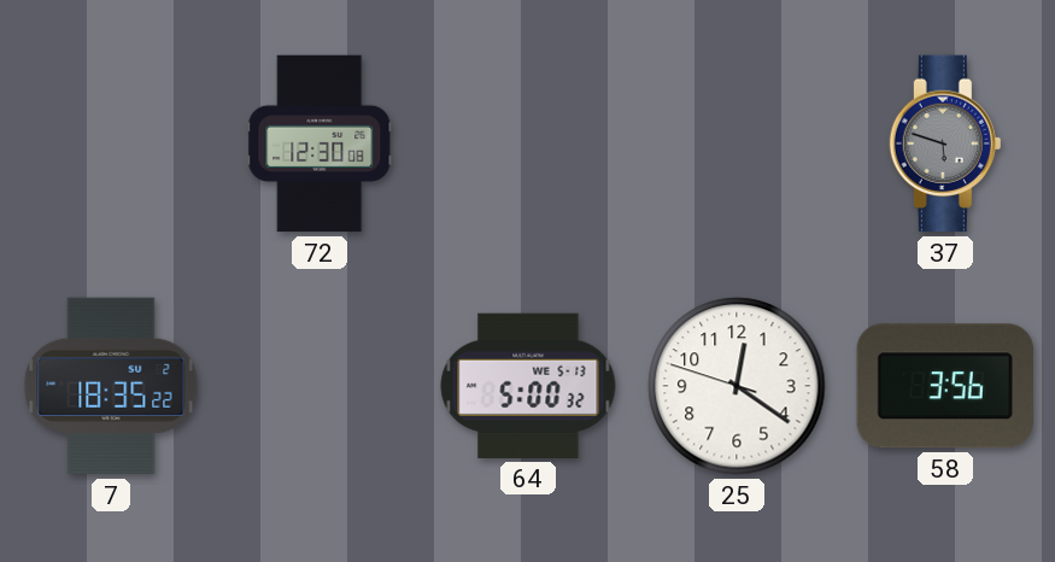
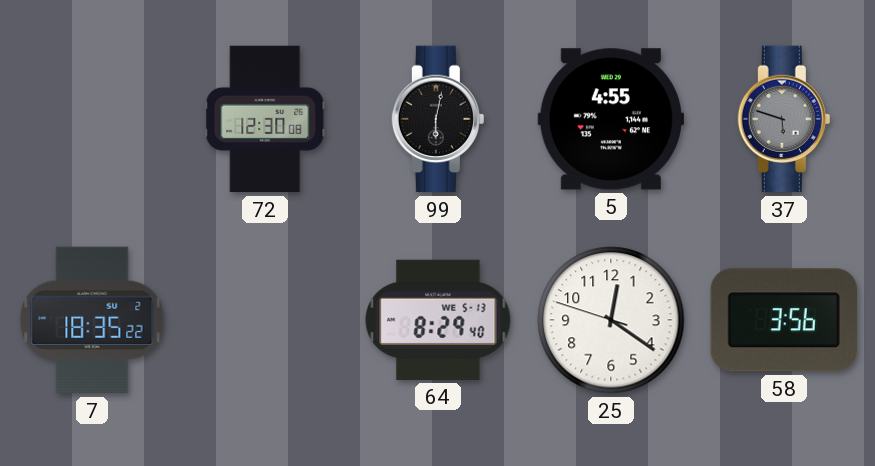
99: none -> 6:02
5: none -> 4:55
64: 5:00 -> 8:29
